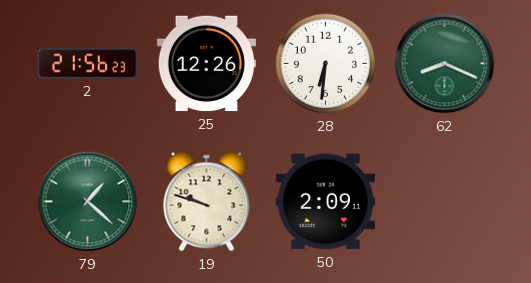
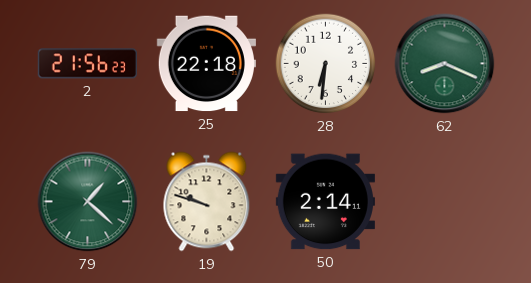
25: 12:26 -> 22:18
50: 2:09 -> 2:14
